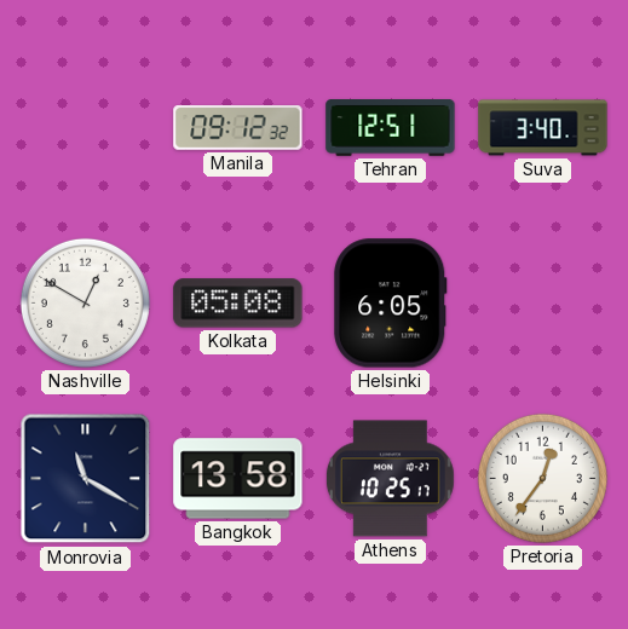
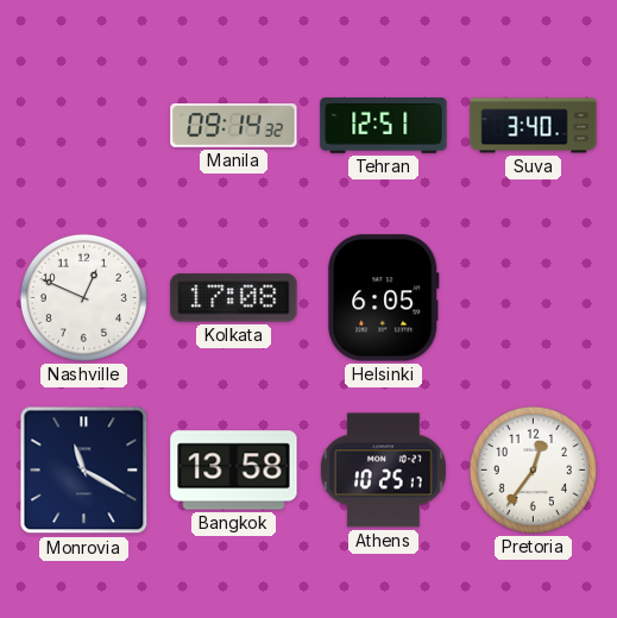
Manila: 09:12 -> 09:14
Nashville: 12:50 -> 12:49
Kolkata: 05:08 -> 17:08
